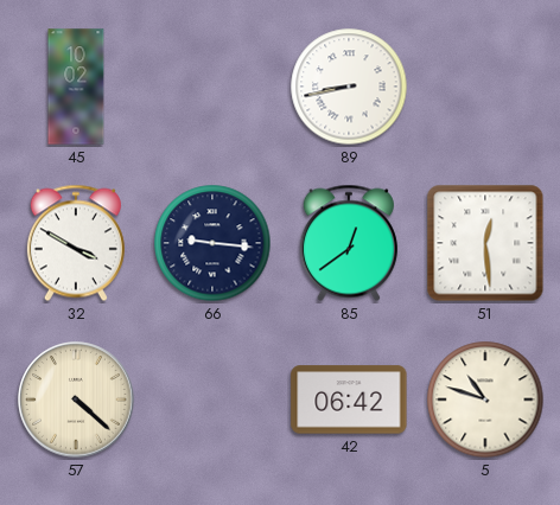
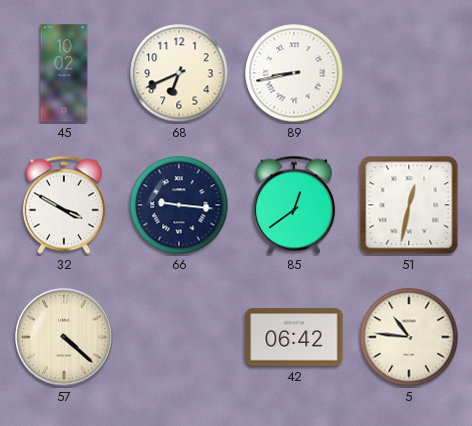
68: none -> 6:41
51: 12:29 -> 12:32
5: 10:48 -> 10:46
